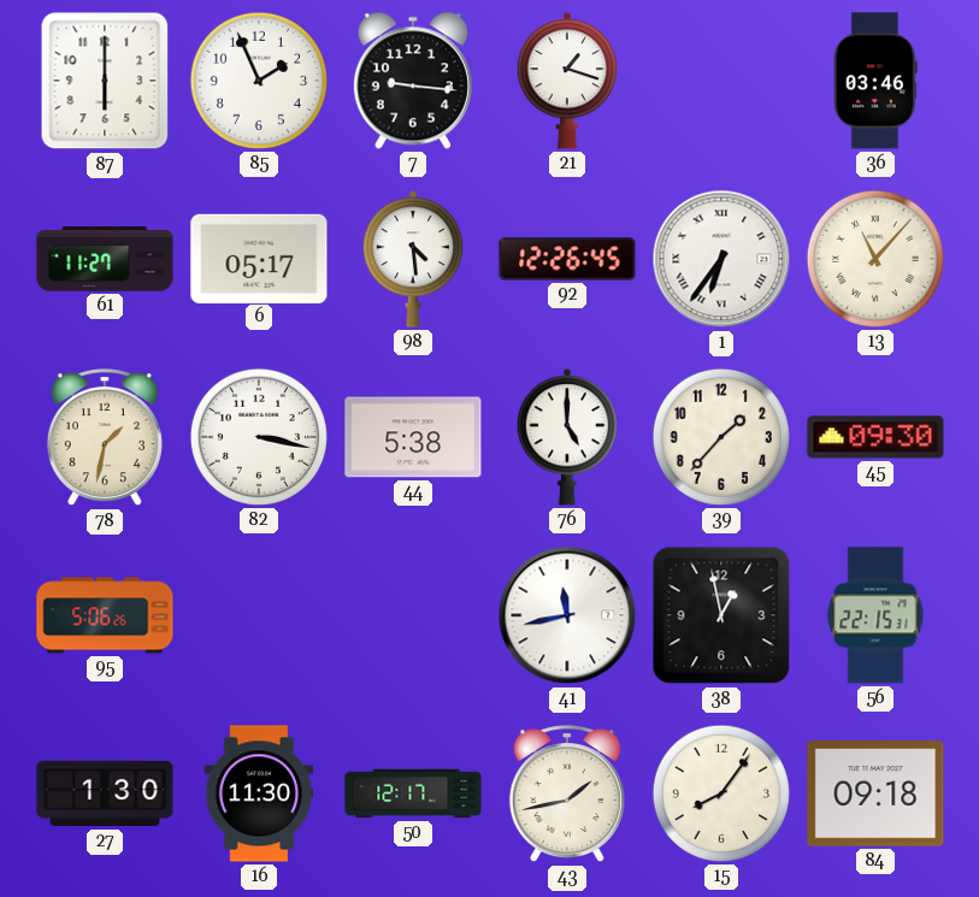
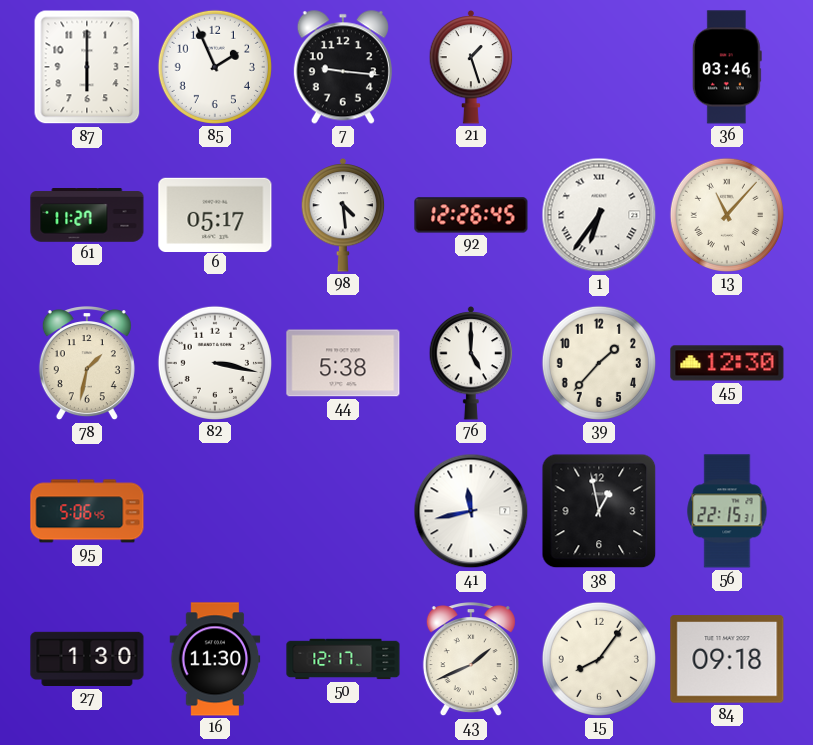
21: 1:18 -> 1:27
45: 09:30 -> 12:30
95: 5:06:26 -> 5:06:45
43: 1:43 -> 1:41
